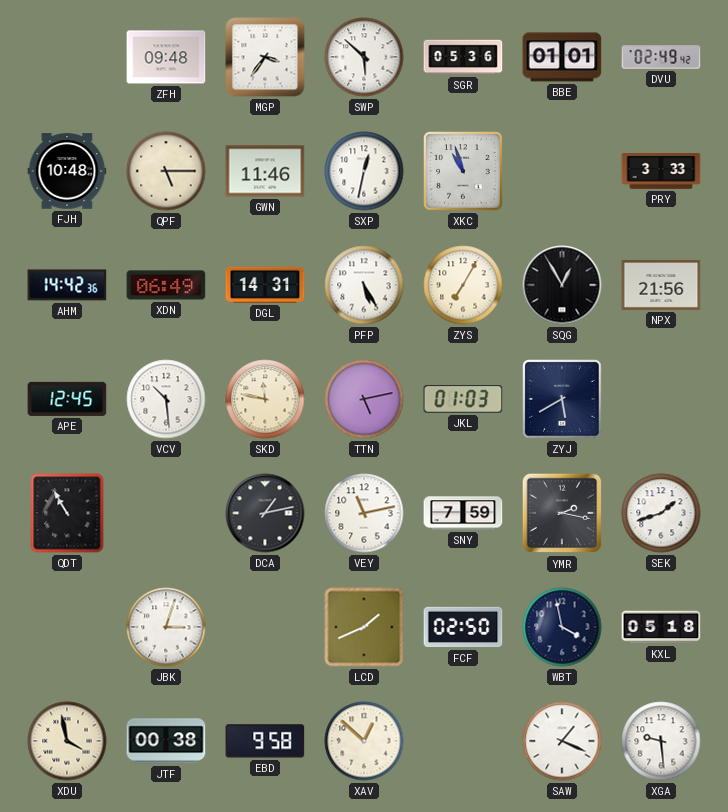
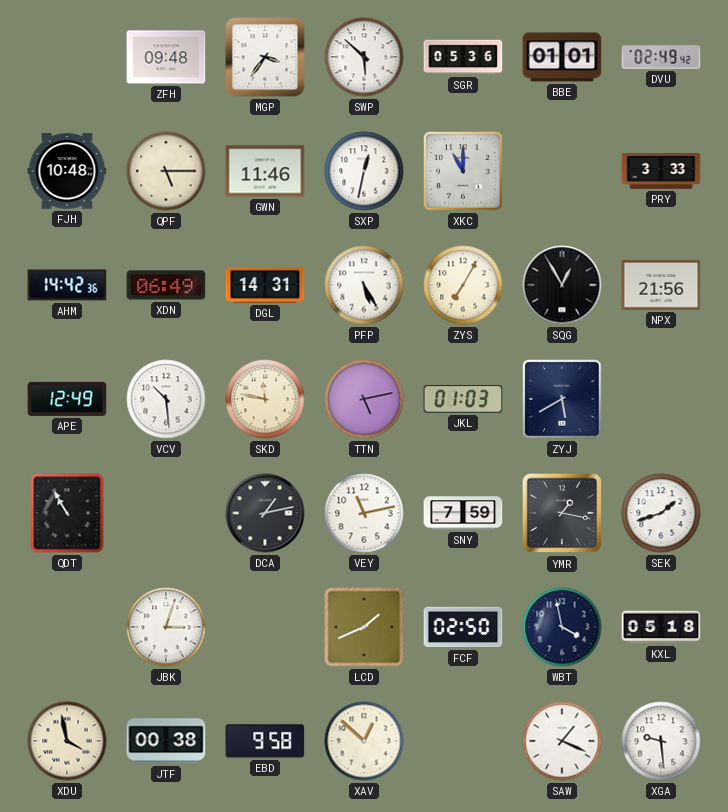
XKC: 10:57 -> 11:00
APE: 12:45 -> 12:49
YMR: 2:17 -> 1:17
